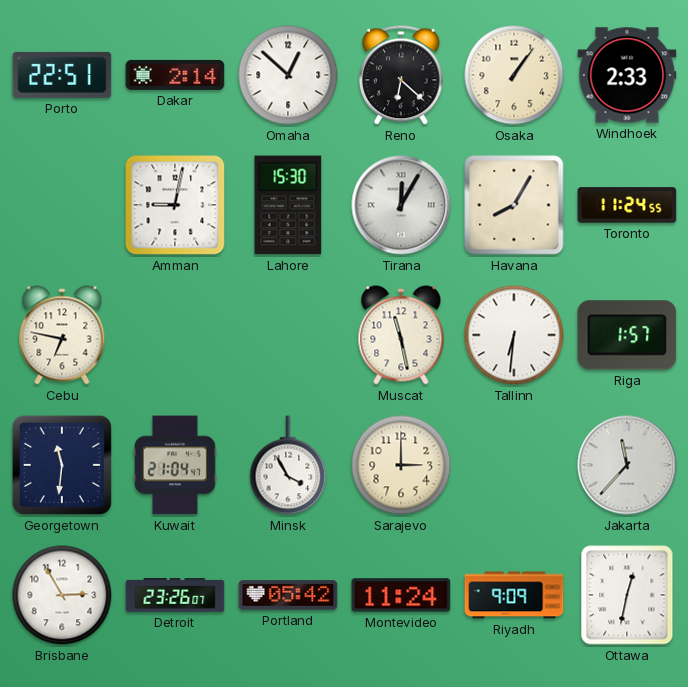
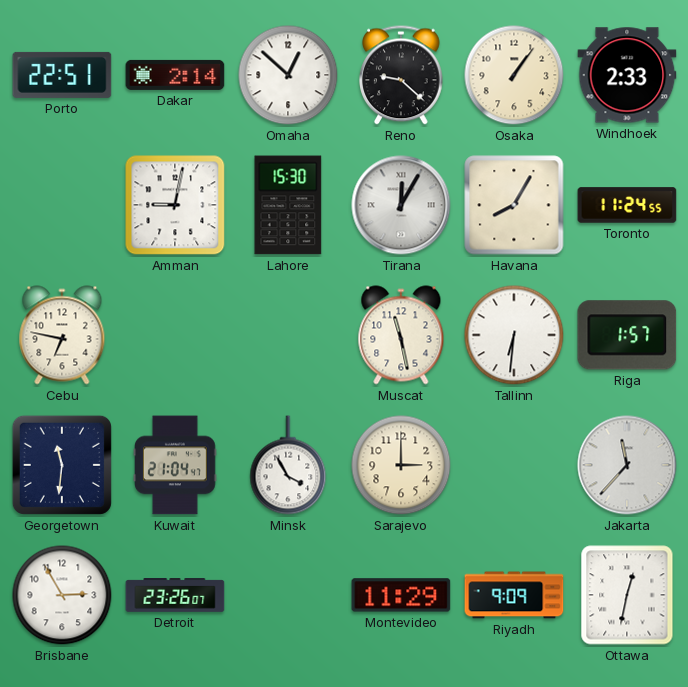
Reno: 6:22 -> 9:22
Portland: 05:42 -> none
Montevideo: 11:24 -> 11:29
